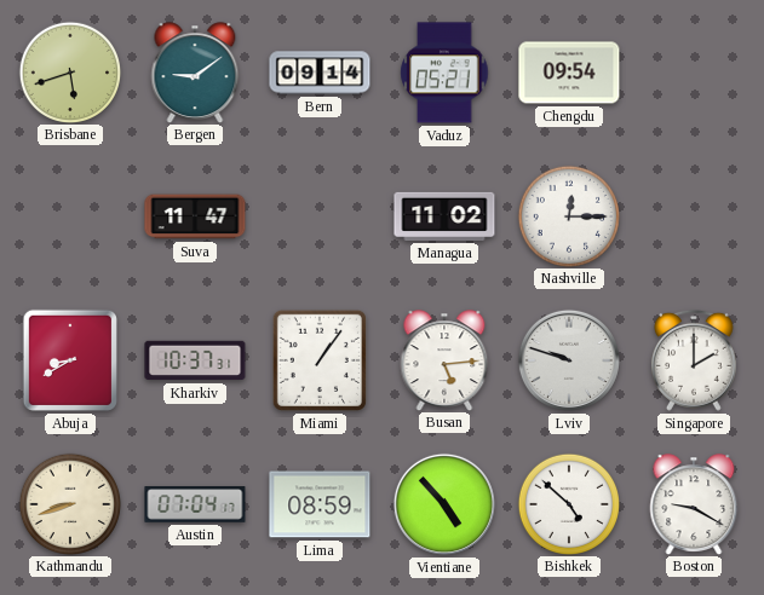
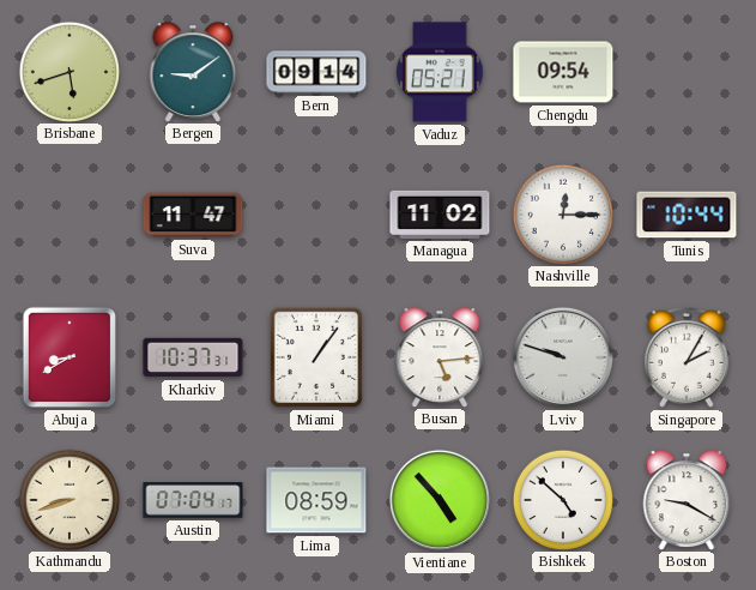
Tunis: none -> 10:44
Singapore: 2:00 -> 2:05
